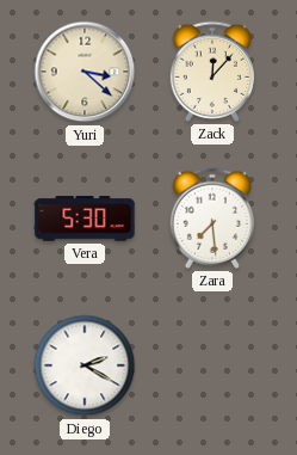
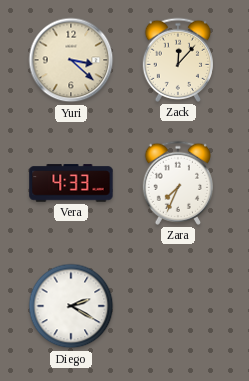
Vera: 5:30 -> 4:33
Zara: 7:29 -> 7:34
